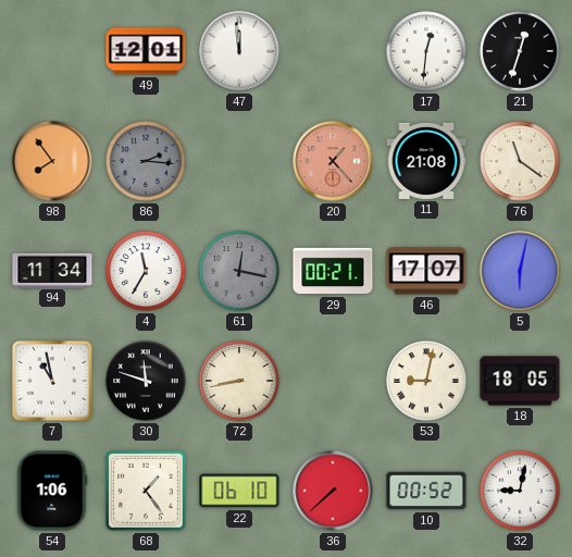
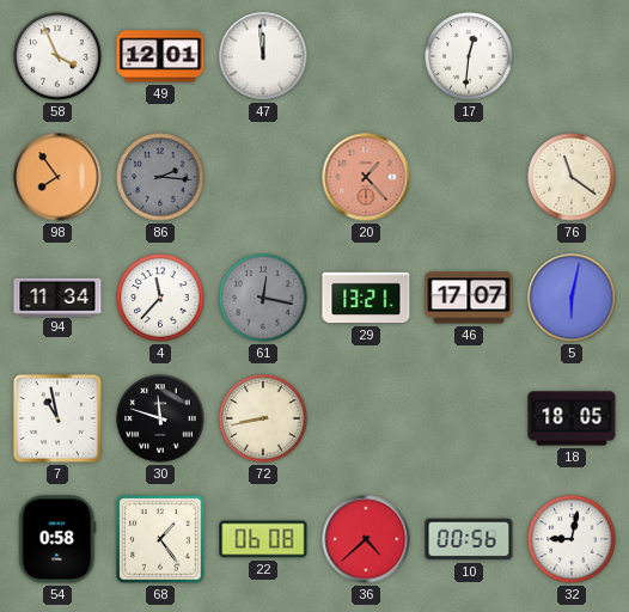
58: none -> 3:56
21: 12:33 -> none
11: 21:08 -> none
4: 11:35 -> 11:37
29: 00:21 -> 13:21
53: 9:02 -> none
54: 1:06 -> 0:58
22: 06:10 -> 06:08
36: 7:38 -> 4:38
10: 00:52 -> 00:56
